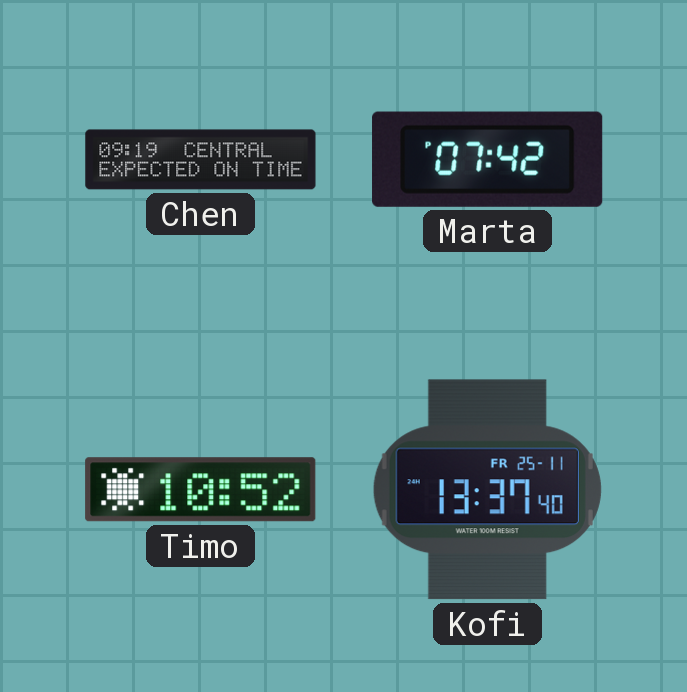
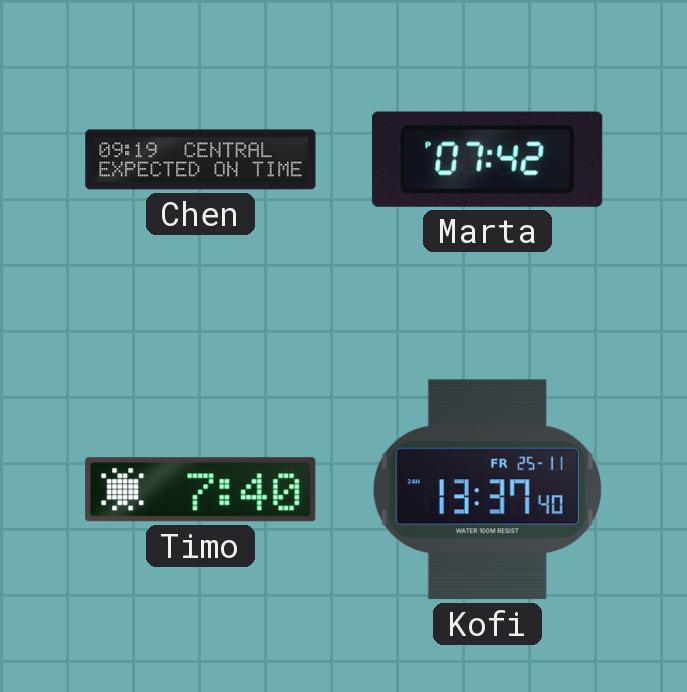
Timo: 10:52 -> 7:40
